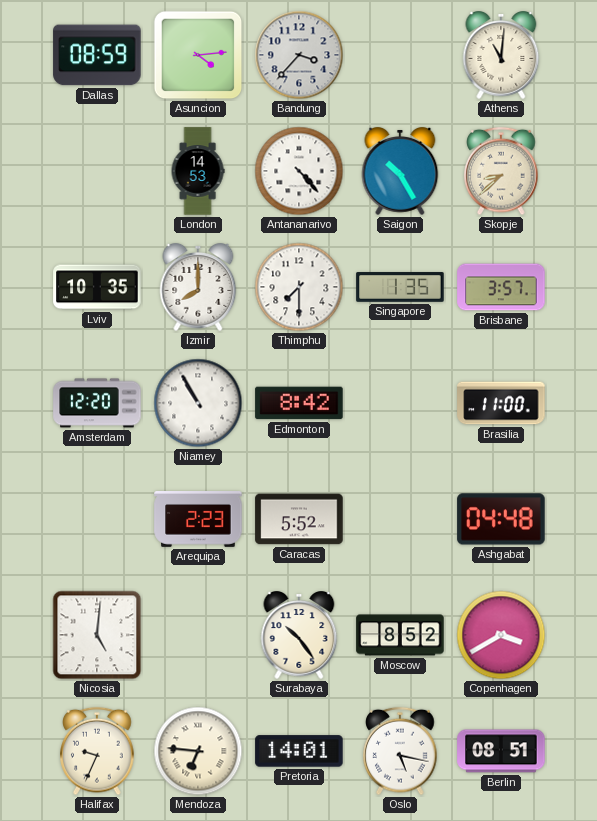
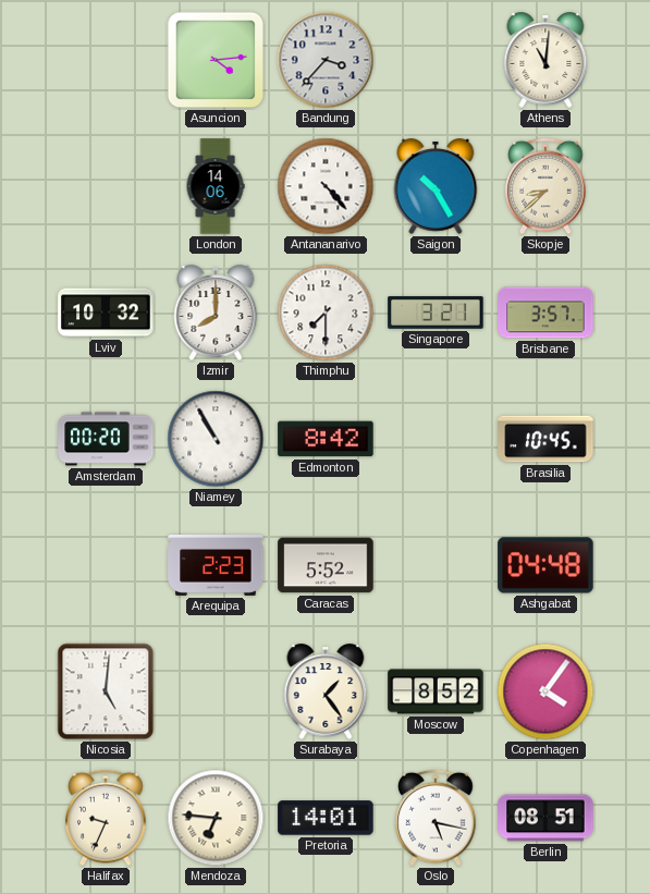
Dallas: 08:59 -> none
London: 14:53 -> 14:06
Lviv: 10:35 -> 10:32
Singapore: 1:35 -> 3:21
Amsterdam: 12:20 -> 00:20
Brasilia: 11:00 -> 10:45
Surabaya: 10:24 -> 1:24
Copenhagen: 3:40 -> 4:06
